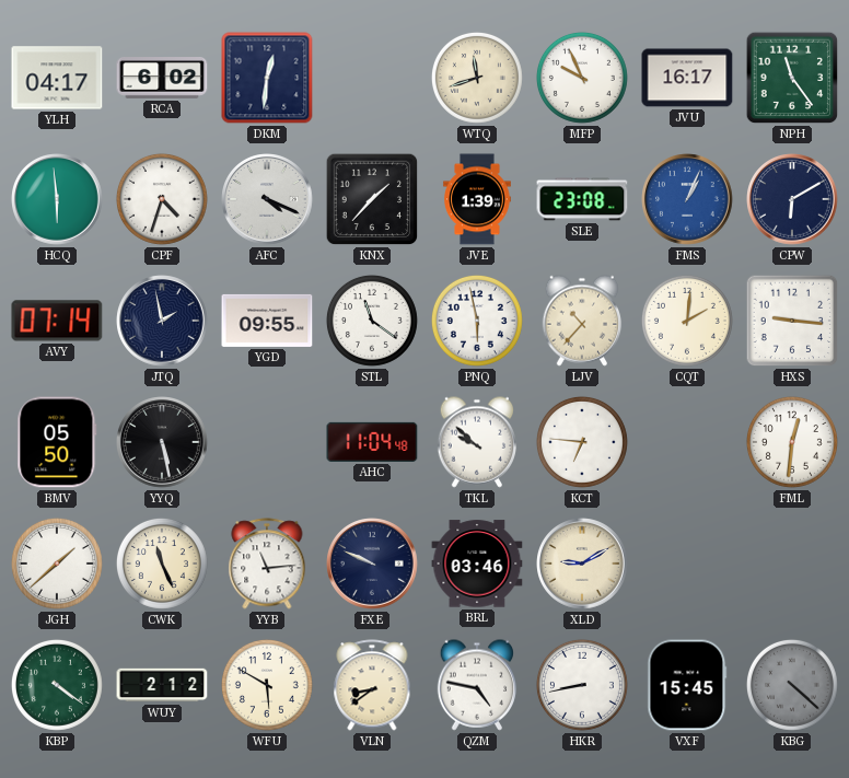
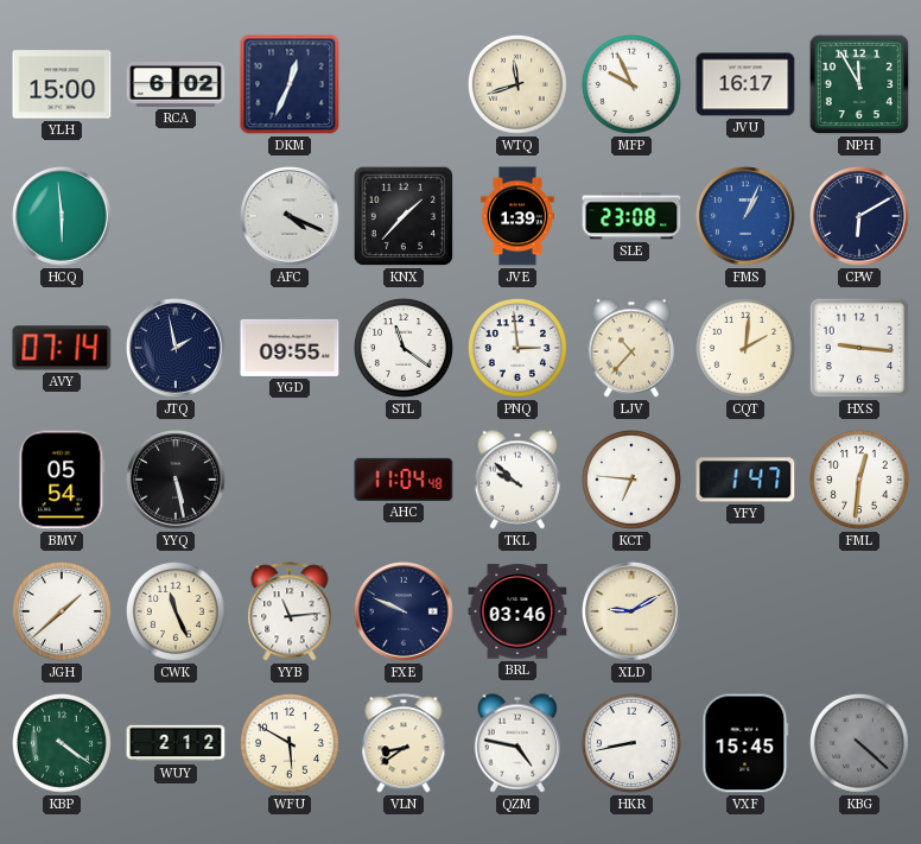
YLH: 04:17 -> 15:00
DKM: 12:31 -> 12:34
NPH: 11:24 -> 11:55
CPF: 4:33 -> none
PNQ: 5:58 -> 2:59
BMV: 05:50 -> 05:54
YFY: none -> 1:47
